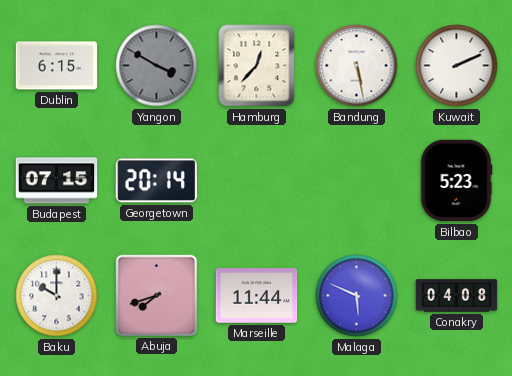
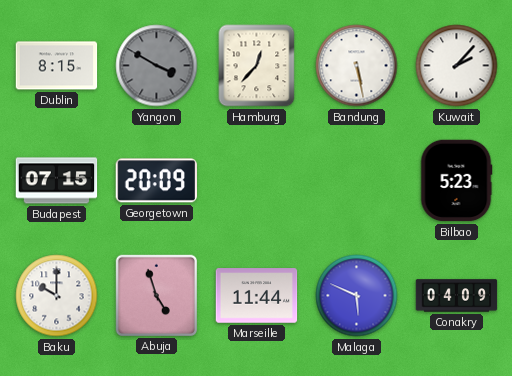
Dublin: 6:15 -> 8:15
Kuwait: 2:11 -> 2:07
Georgetown: 20:14 -> 20:09
Abuja: 7:42 -> 4:57
Conakry: 04:08 -> 04:09
